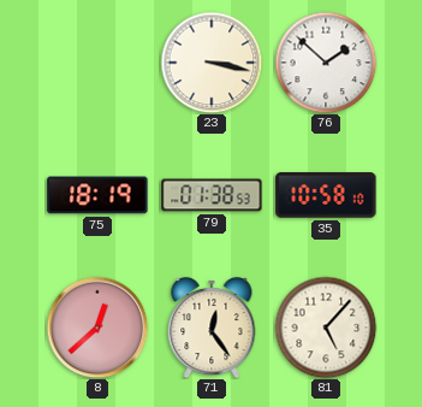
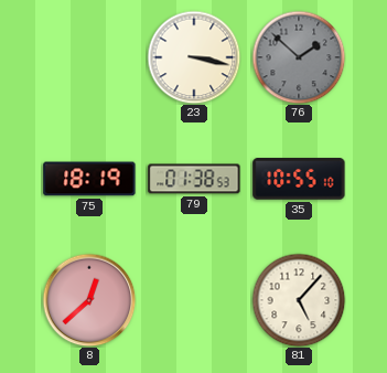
76 dial: white -> grey
35: 10:58 -> 10:55
71: 12:24 -> none
